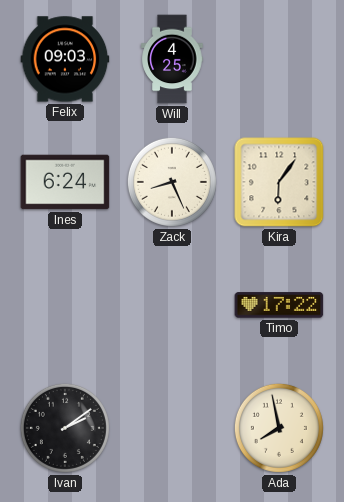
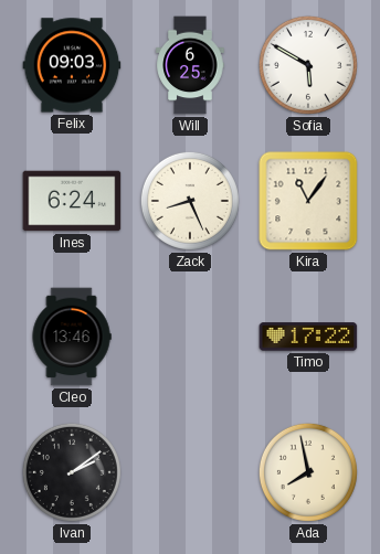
Will: 4:25 -> 6:25
Sofia: none -> 5:50
Kira: 6:06 -> 11:06
Cleo: none -> 13:46
